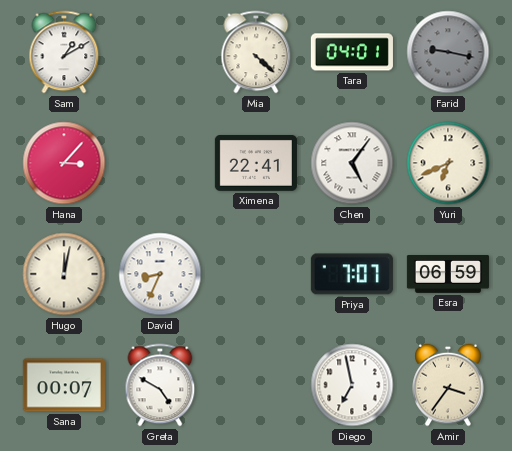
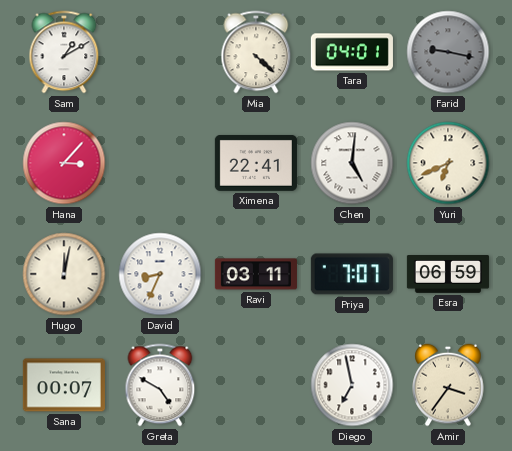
Chen: 5:06 -> 5:01
Ravi: none -> 03:11
